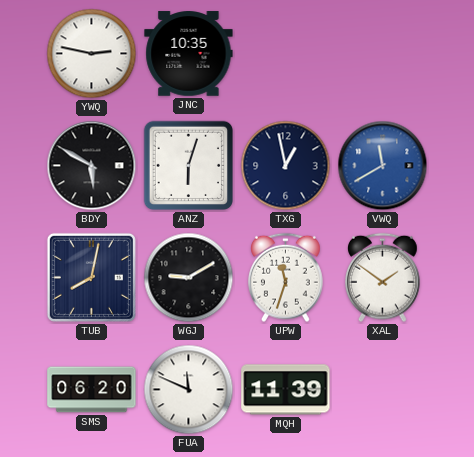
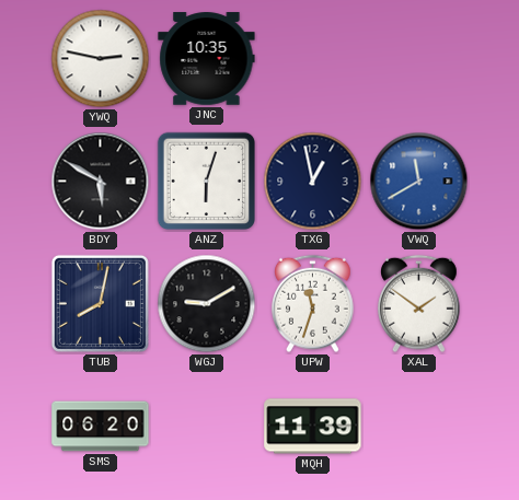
FUA: 11:49 -> none
